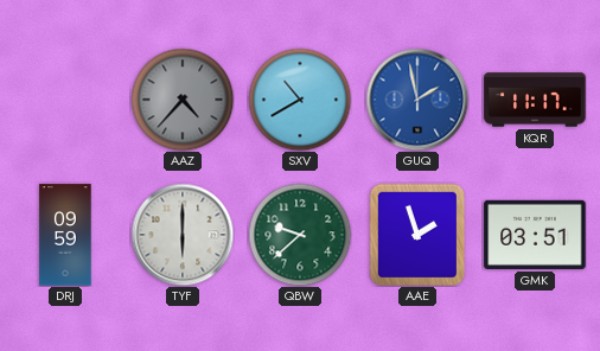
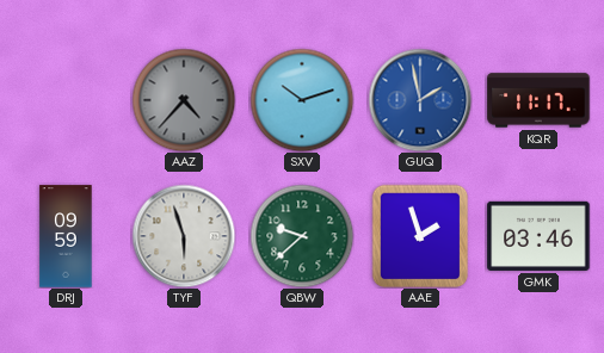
SXV: 10:40 -> 10:12
TYF: 6:00 -> 5:57
GMK: 03:51 -> 03:46
